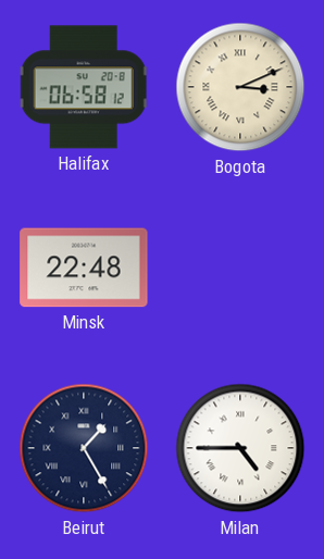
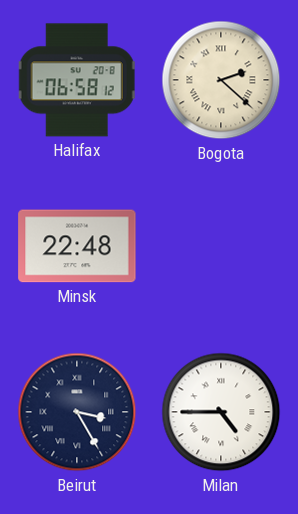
Bogota: 3:11 -> 2:22
Beirut: 1:25 -> 3:25
